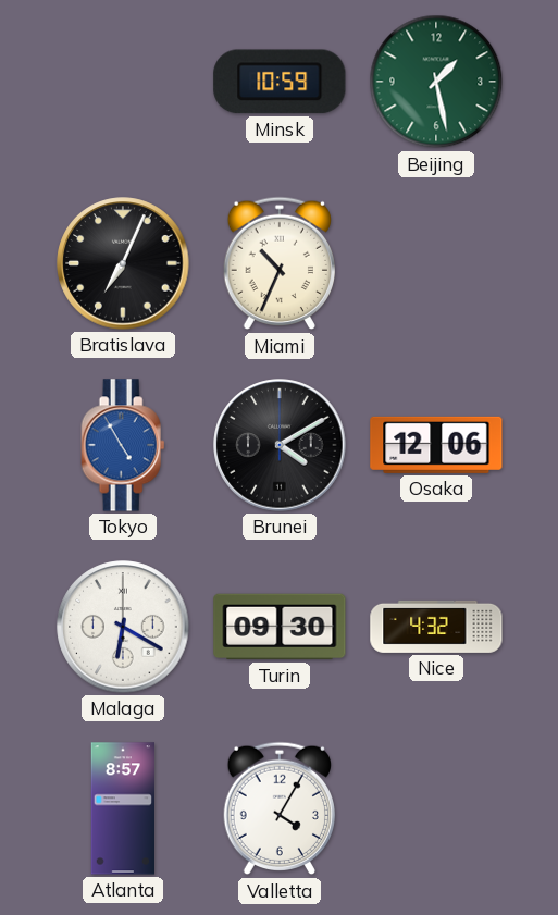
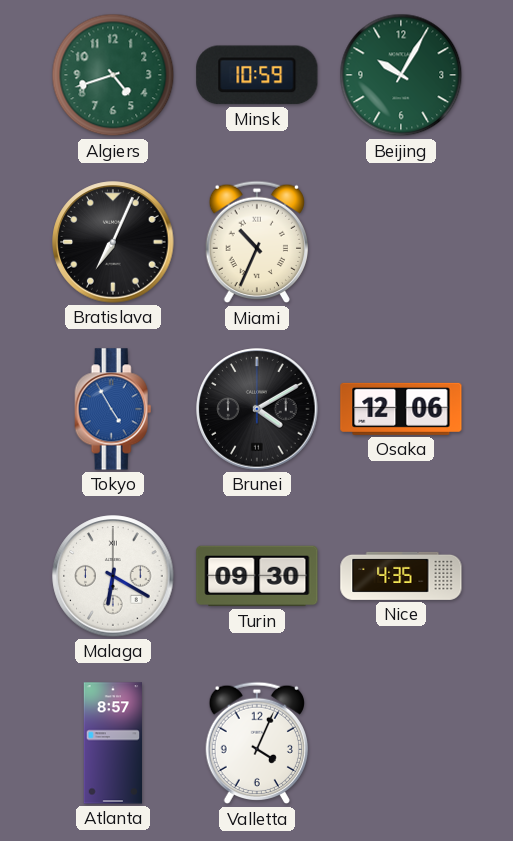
Algiers: none -> 4:42
Beijing: 1:28 -> 10:05
Nice: 4:32 -> 4:35
Valletta: 4:05 -> 4:04
